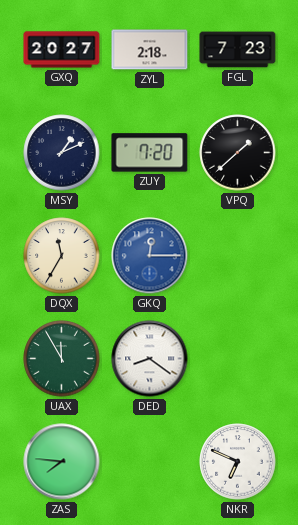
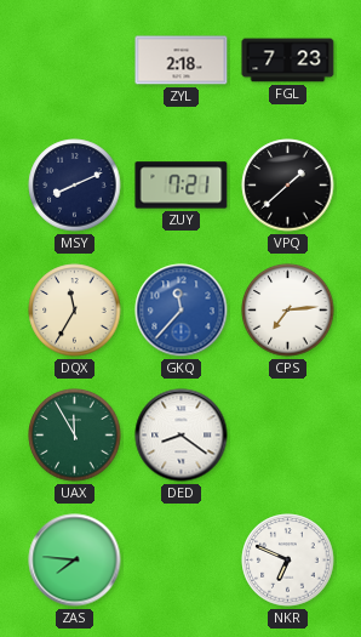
GXQ: 20:27 -> none
MSY: 1:11 -> 8:11
ZUY: 7:20 -> 7:21
GKQ: 12:15 -> 11:37
CPS: none -> 7:14
